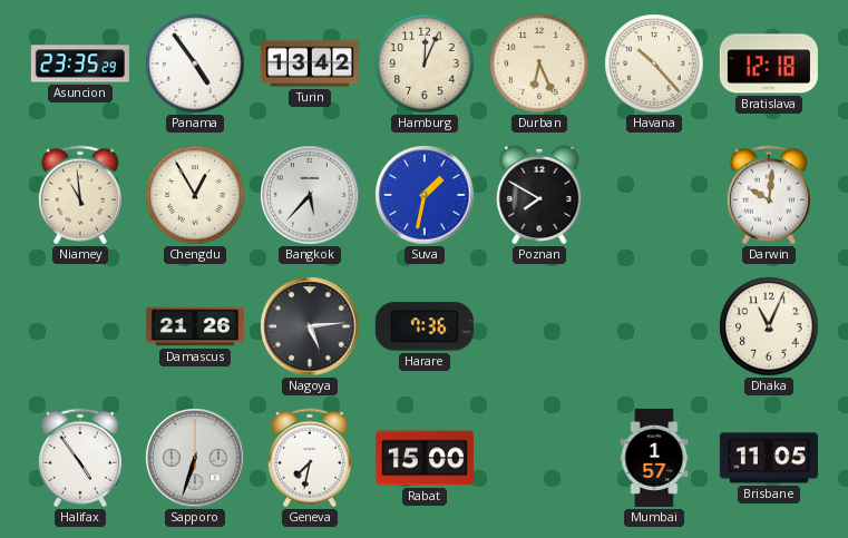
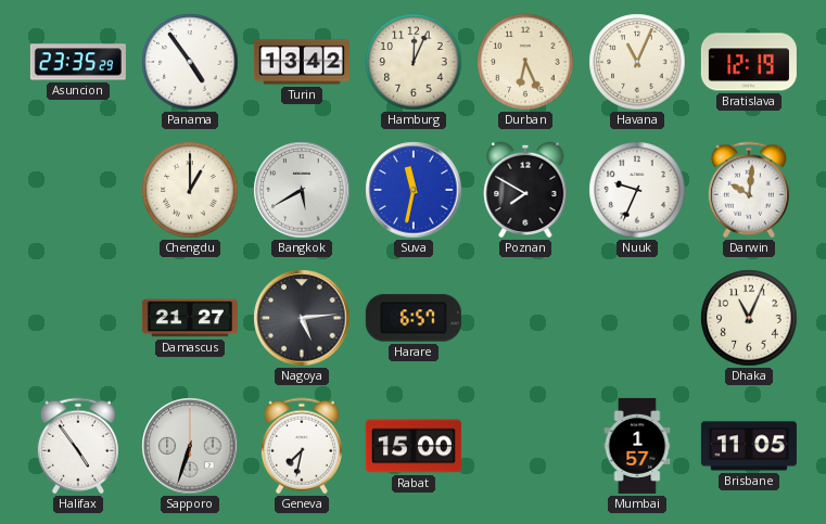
Havana: 10:23 -> 11:04
Bratislava: 12:18 -> 12:19
Niamey: 10:59 -> none
Chengdu: 12:55 -> 1:00
Bangkok: 5:37 -> 5:40
Suva: 1:32 -> 11:32
Nuuk: none -> 9:34
Damascus: 21:26 -> 21:27
Harare: 7:36 -> 6:57
